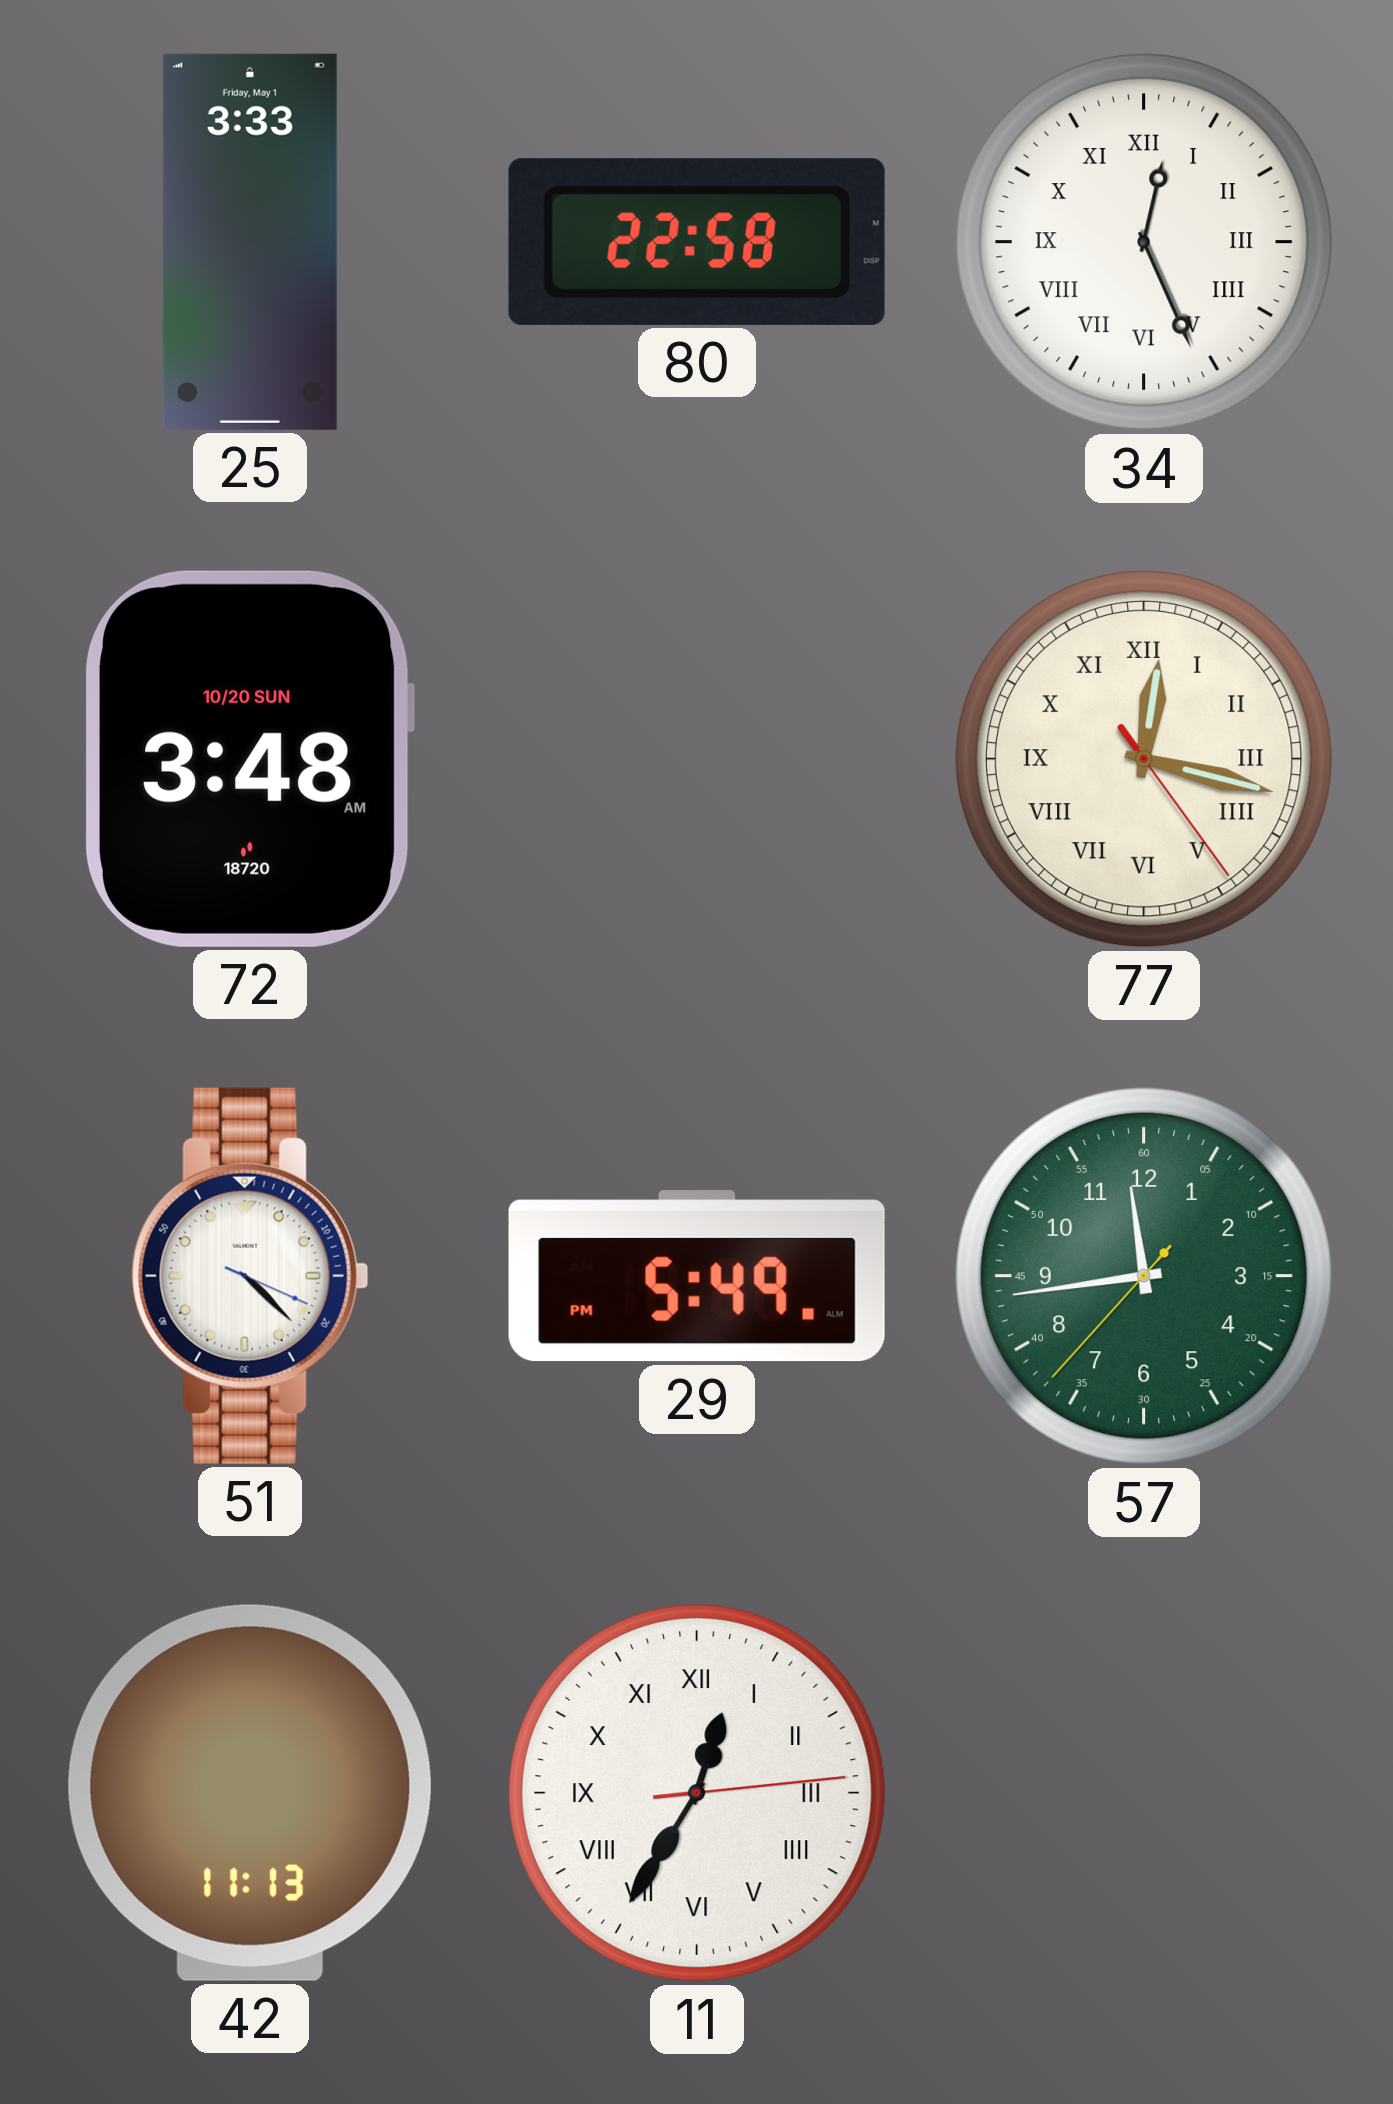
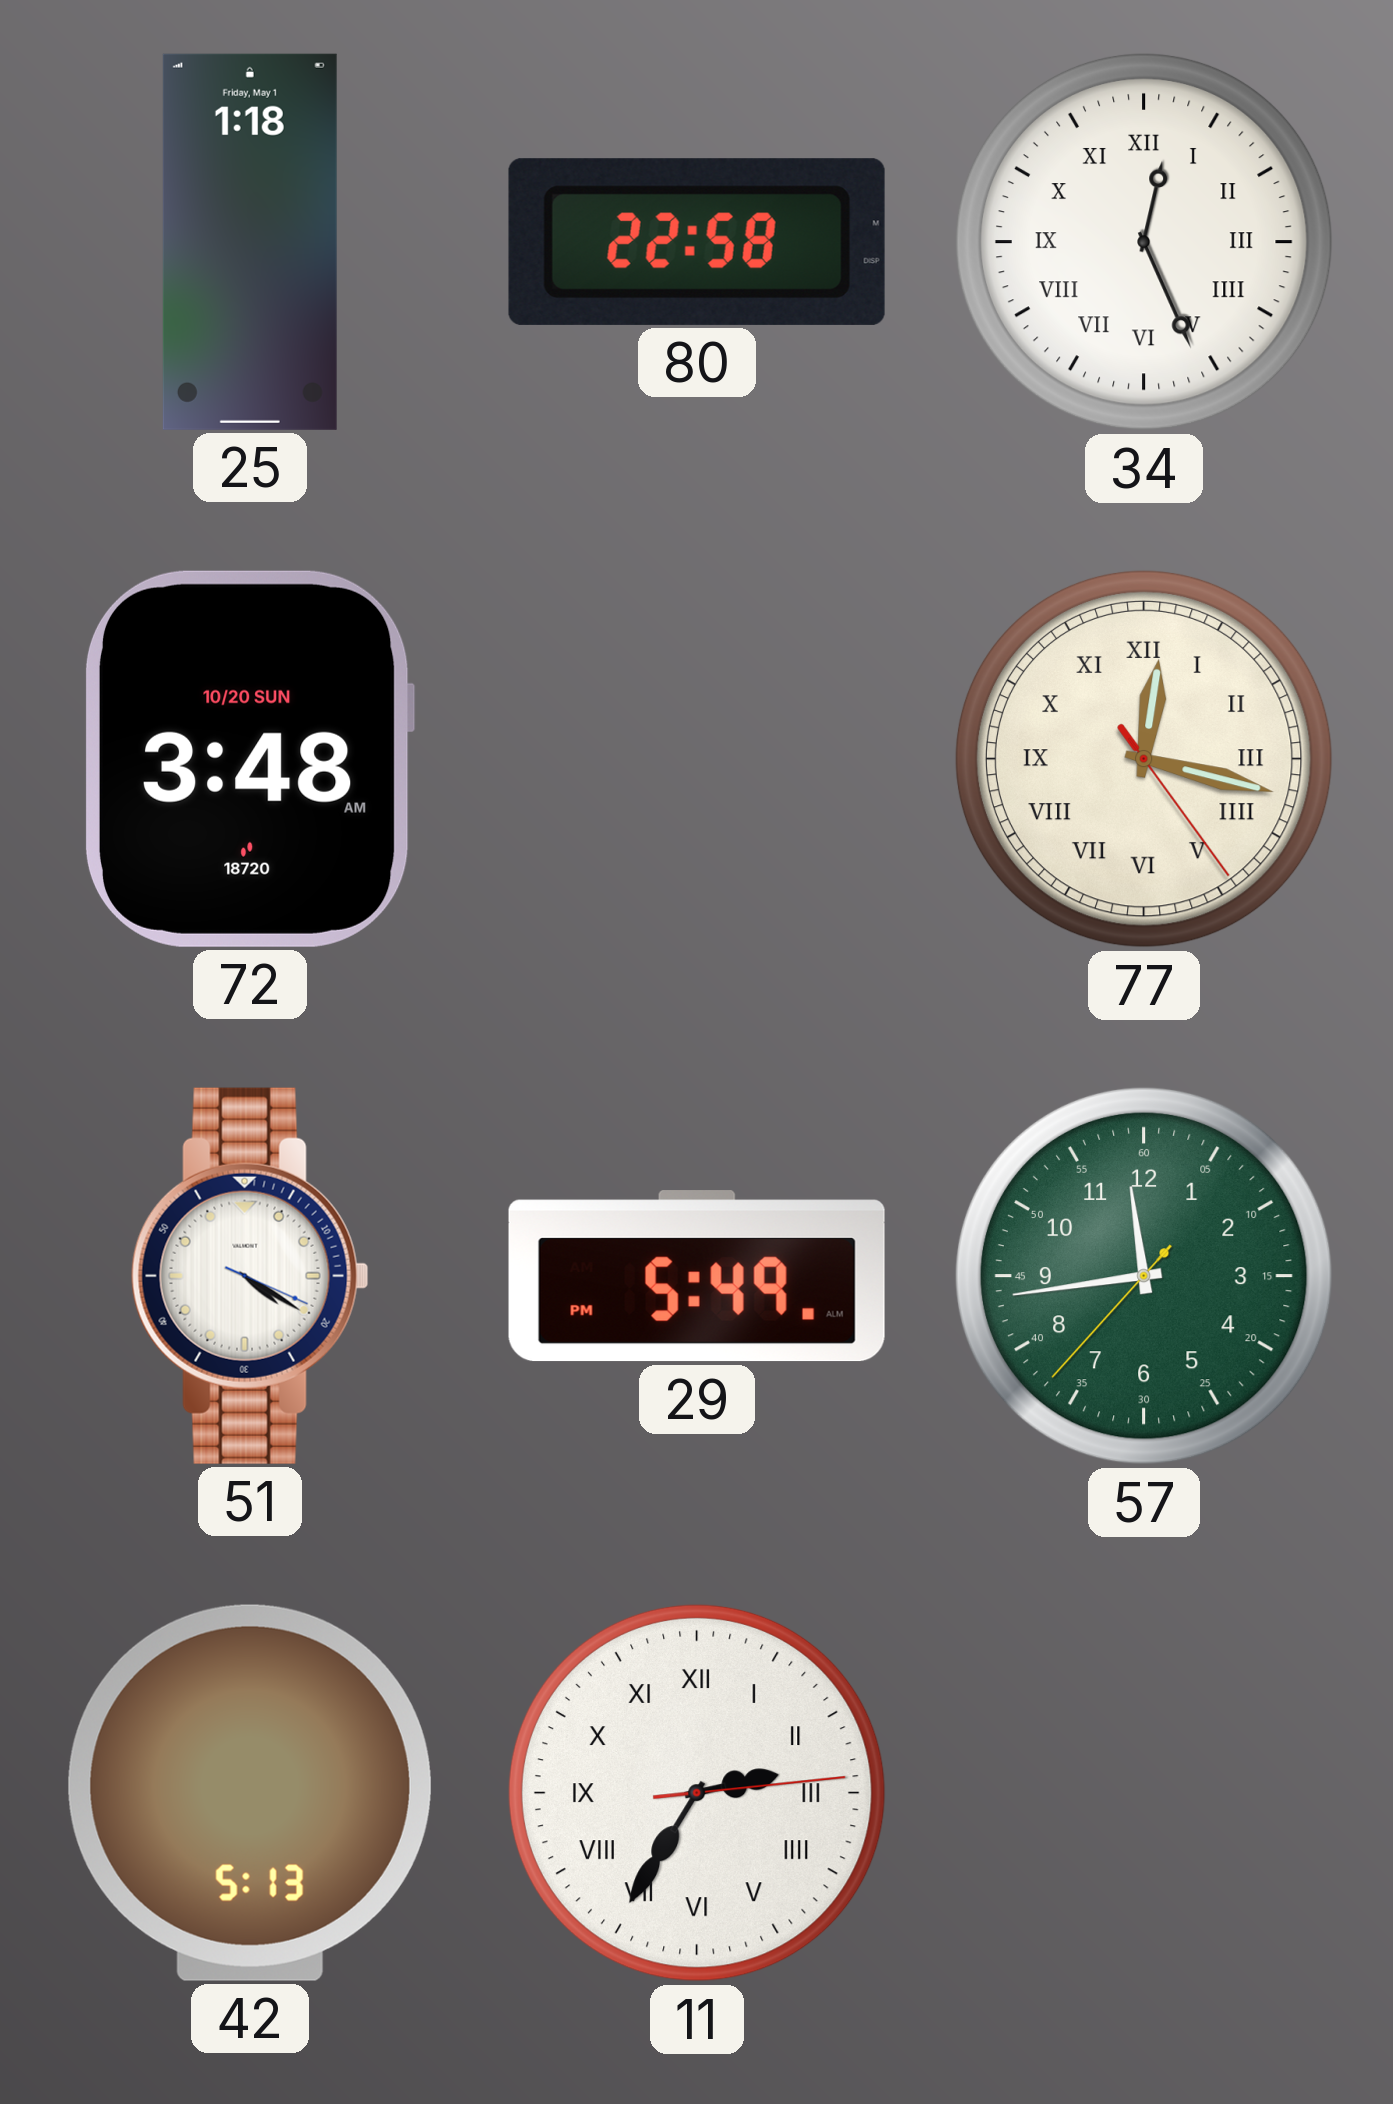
25: 3:33 -> 1:18
51: 4:22 -> 4:20
42: 11:13 -> 5:13
11: 12:35 -> 2:35
